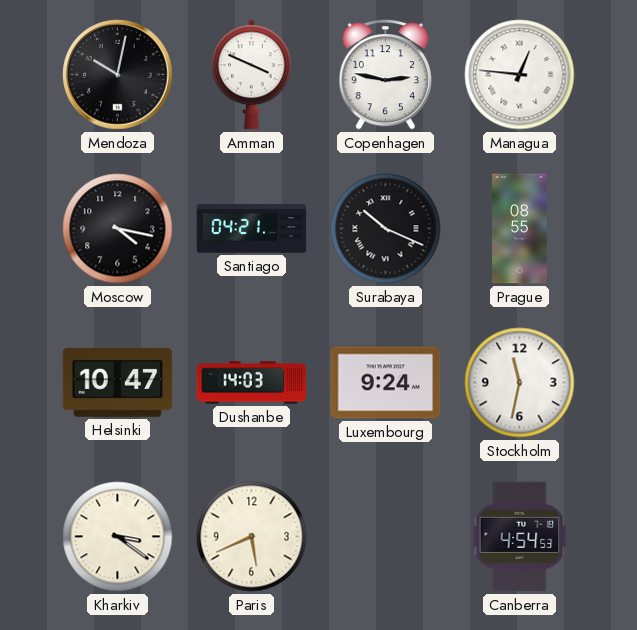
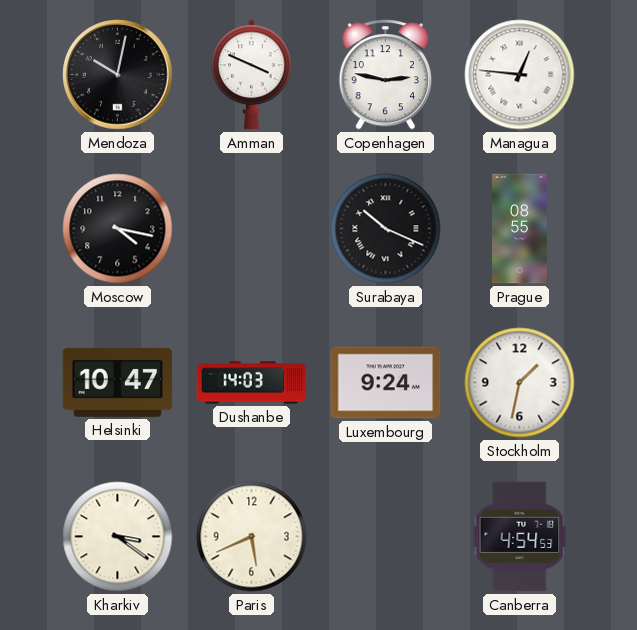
Santiago: 04:21 -> none
Stockholm: 11:32 -> 1:32
